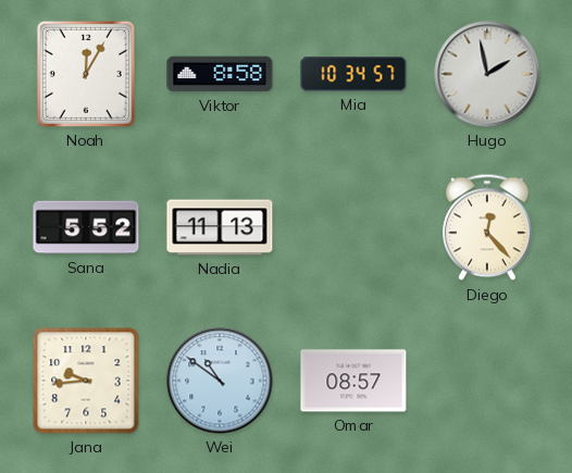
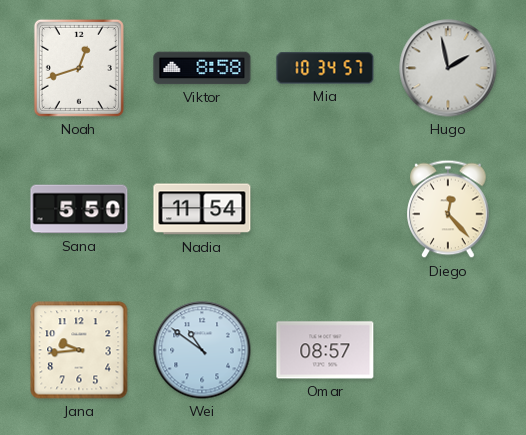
Noah: 12:05 -> 12:42
Sana: 5:52 -> 5:50
Nadia: 11:13 -> 11:54
